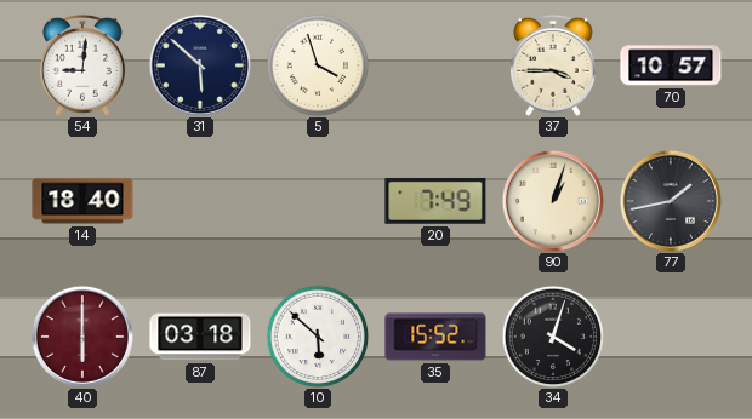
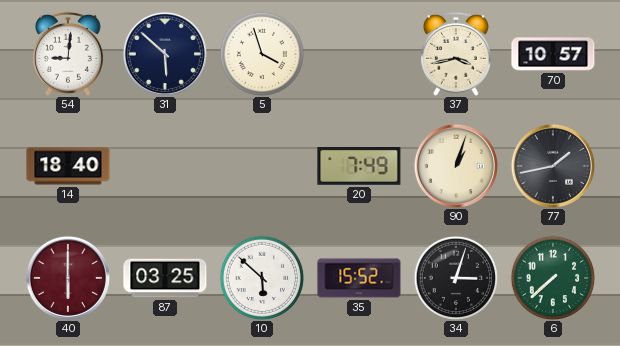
37: 3:45 -> 3:43
87: 03:18 -> 03:25
34: 4:03 -> 3:03
6: none -> 7:38
